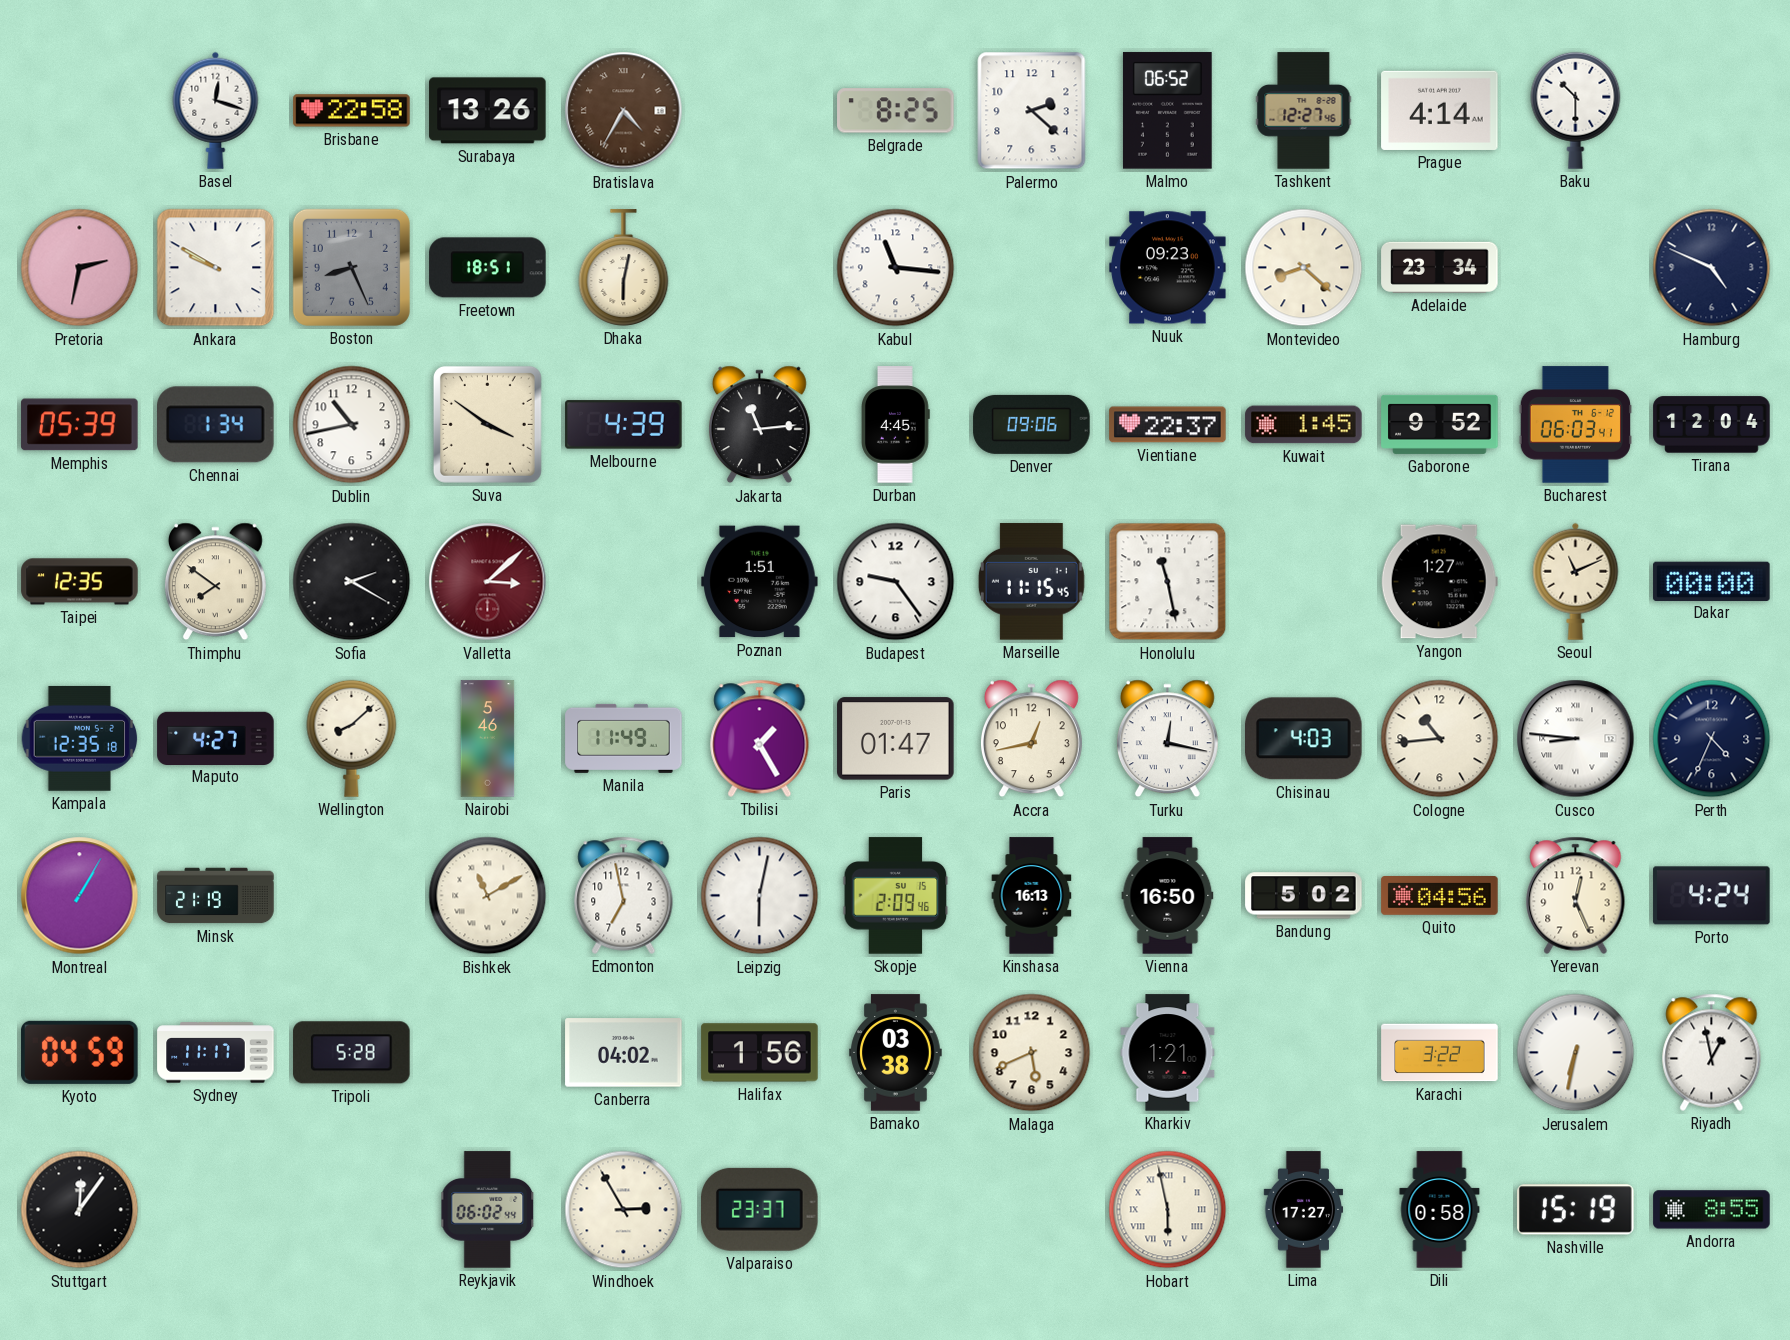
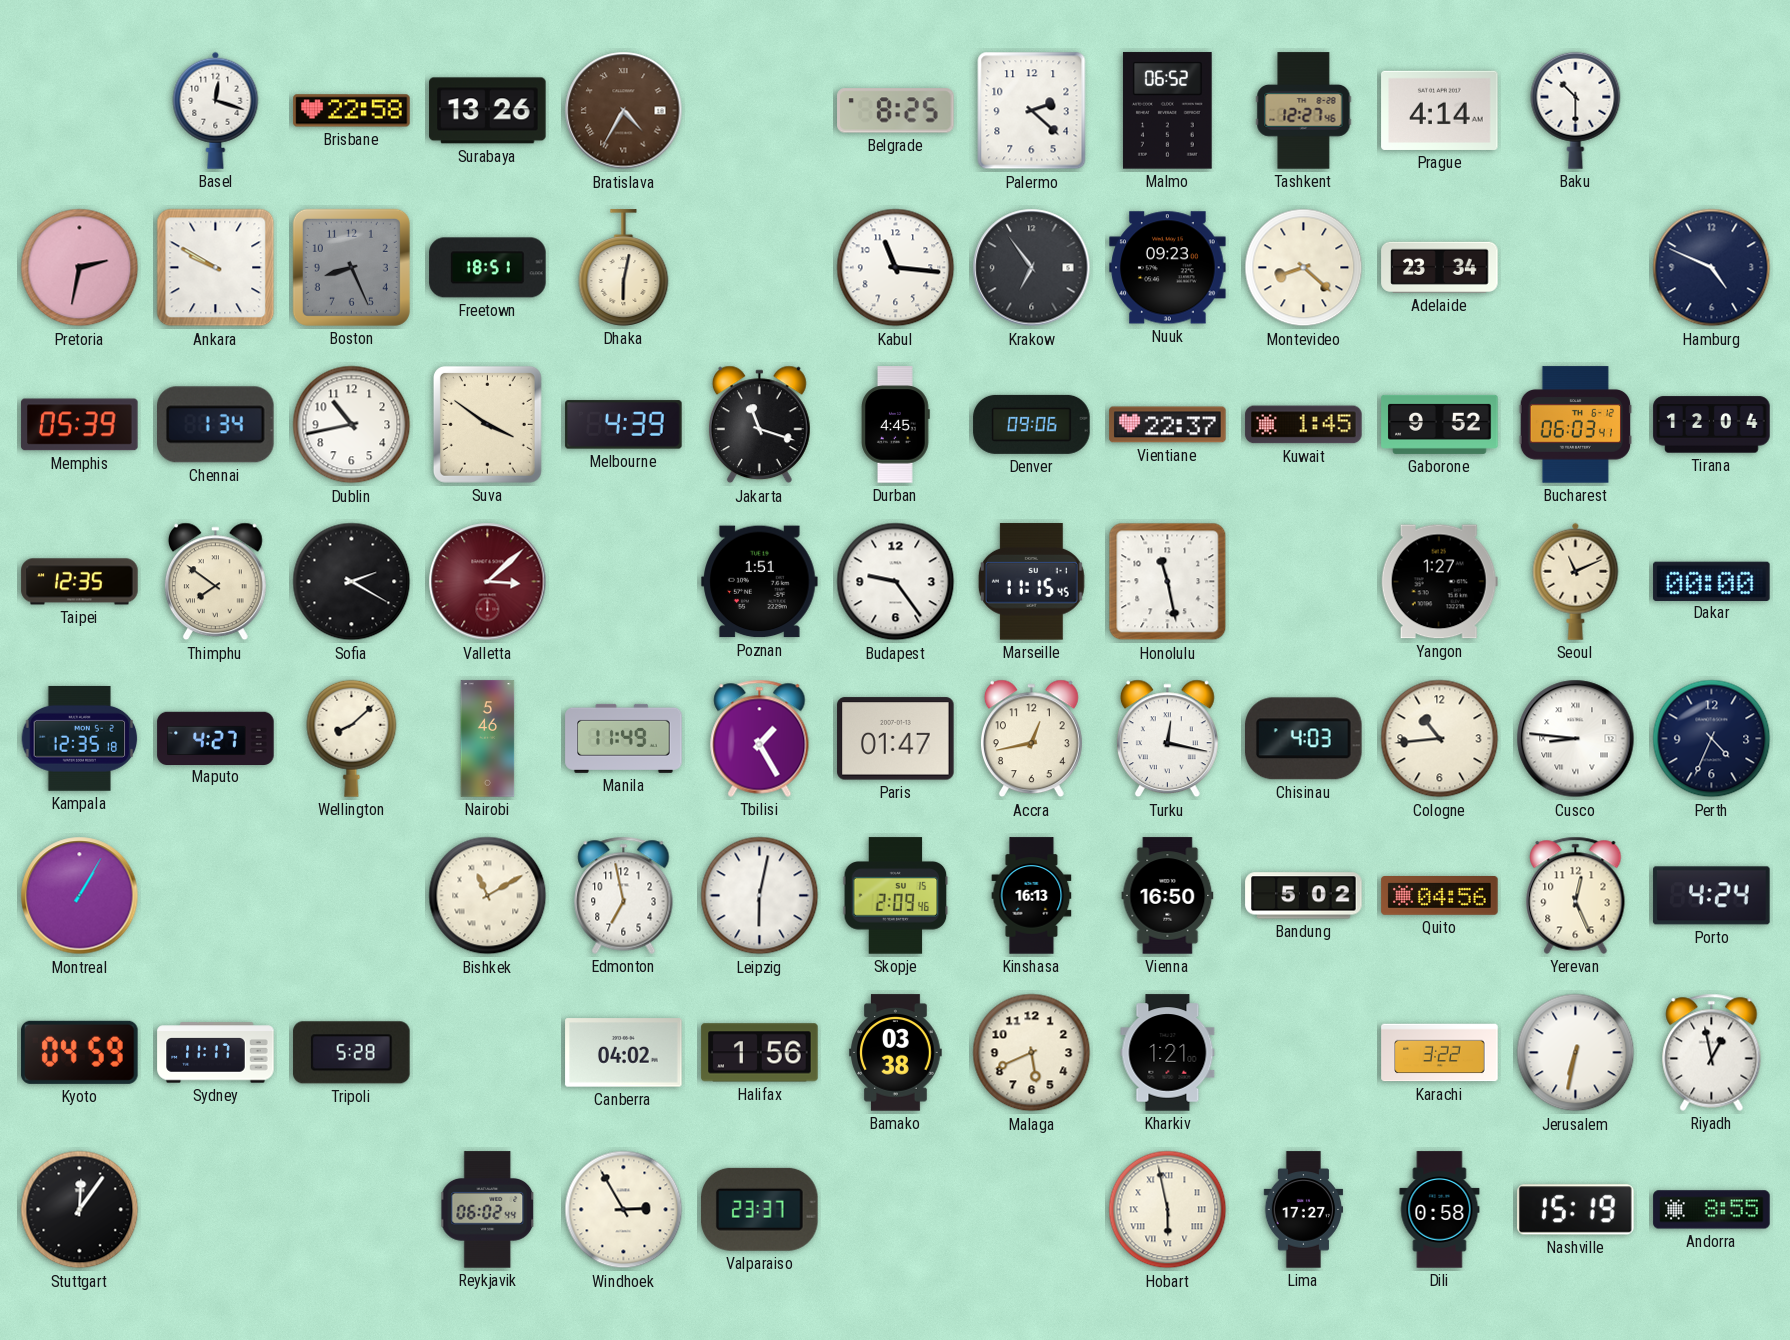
Krakow: none -> 6:54
Jakarta: 11:14 -> 11:18
Minsk: 21:19 -> none
